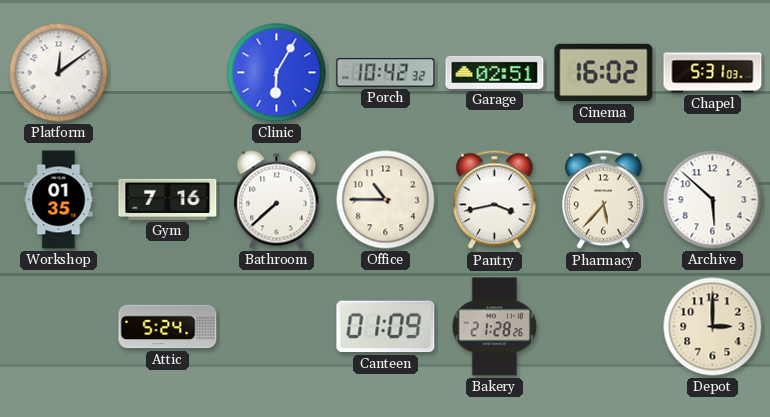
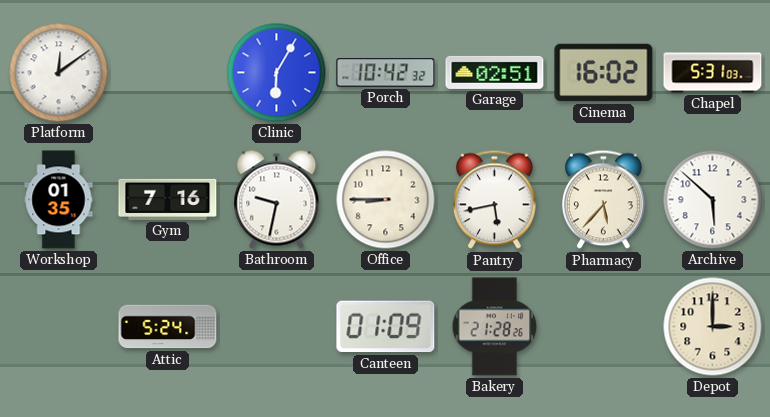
Bathroom: 7:38 -> 9:32
Office: 10:45 -> 8:45
Pantry: 3:43 -> 5:43
